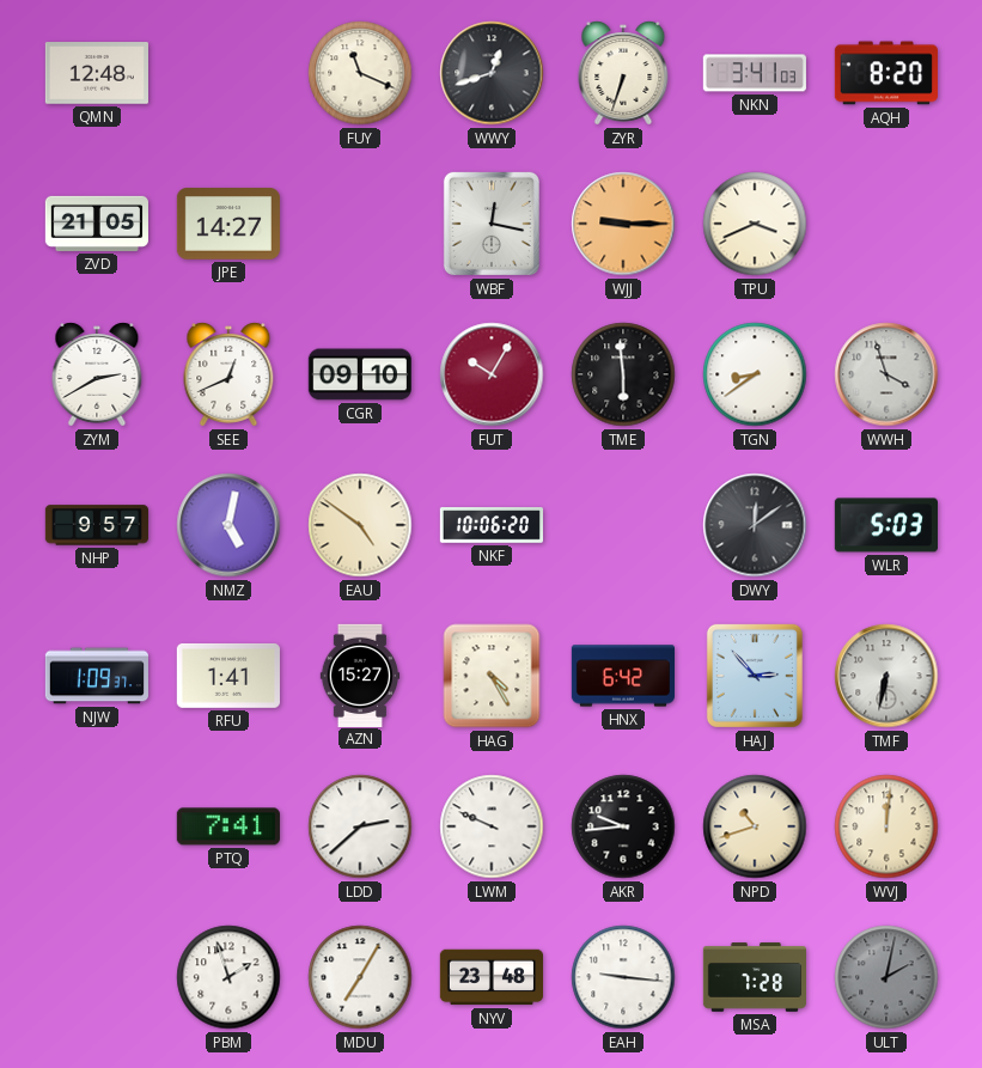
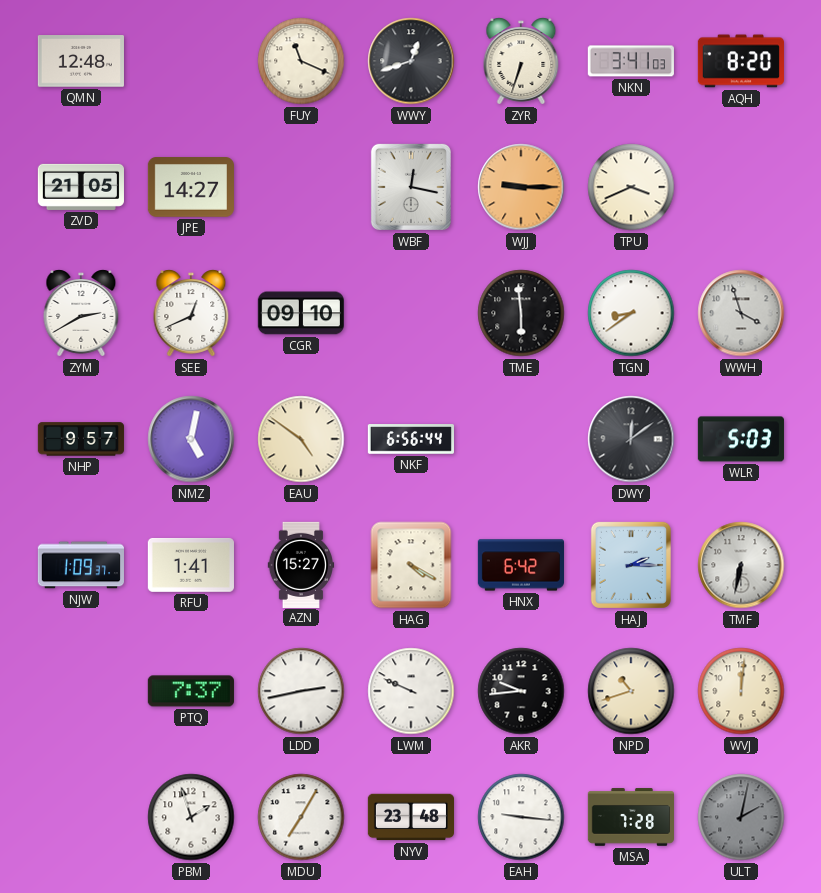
FUT: 10:05 -> none
NKF: 10:06 -> 6:56
HAG: 4:25 -> 4:20
HAJ: 2:53 -> 2:15
PTQ: 7:41 -> 7:37
LDD: 2:38 -> 2:43
